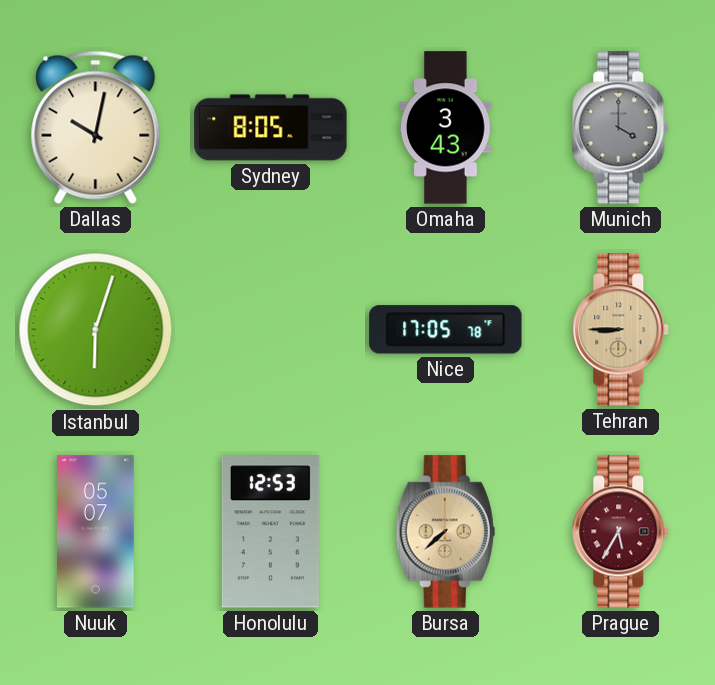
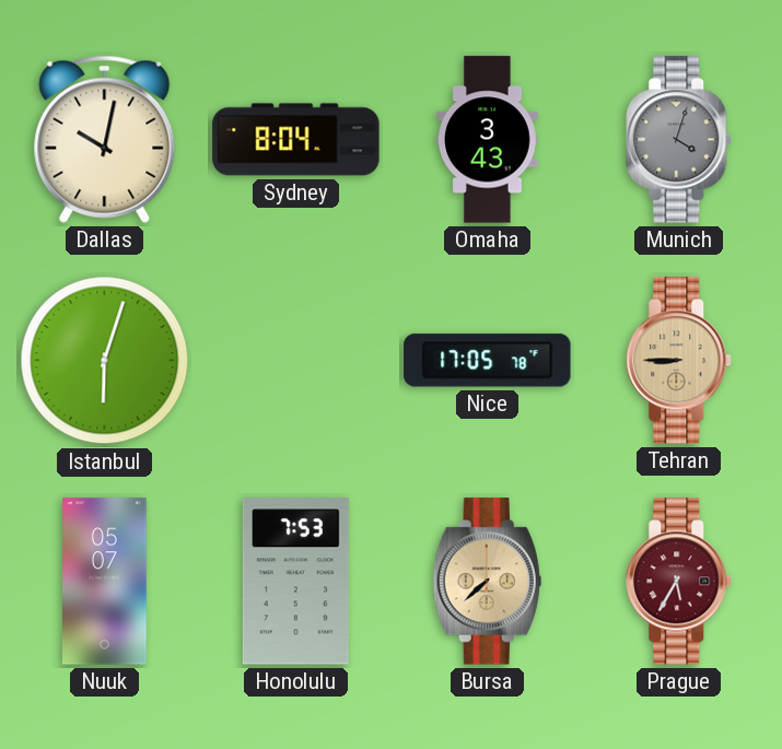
Sydney: 8:05 -> 8:04
Munich: 4:00 -> 4:03
Honolulu: 12:53 -> 7:53
